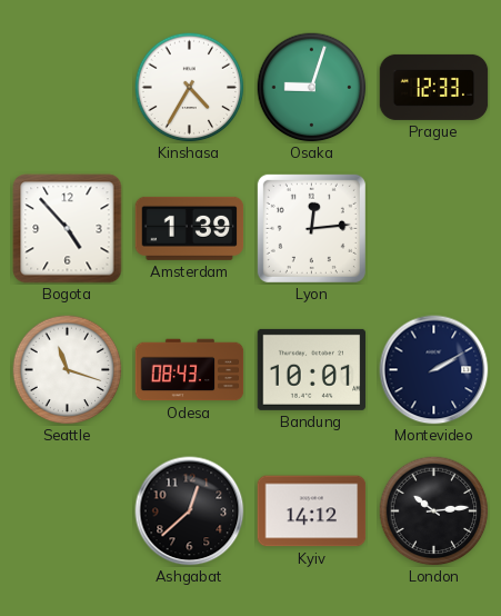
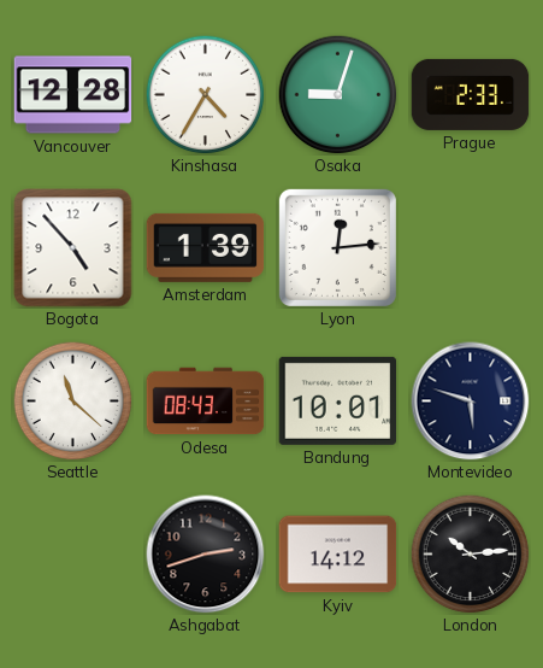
Vancouver: none -> 12:28
Prague: 12:33 -> 2:33
Seattle: 11:18 -> 11:22
Montevideo: 2:10 -> 5:48
Ashgabat: 12:38 -> 2:42
